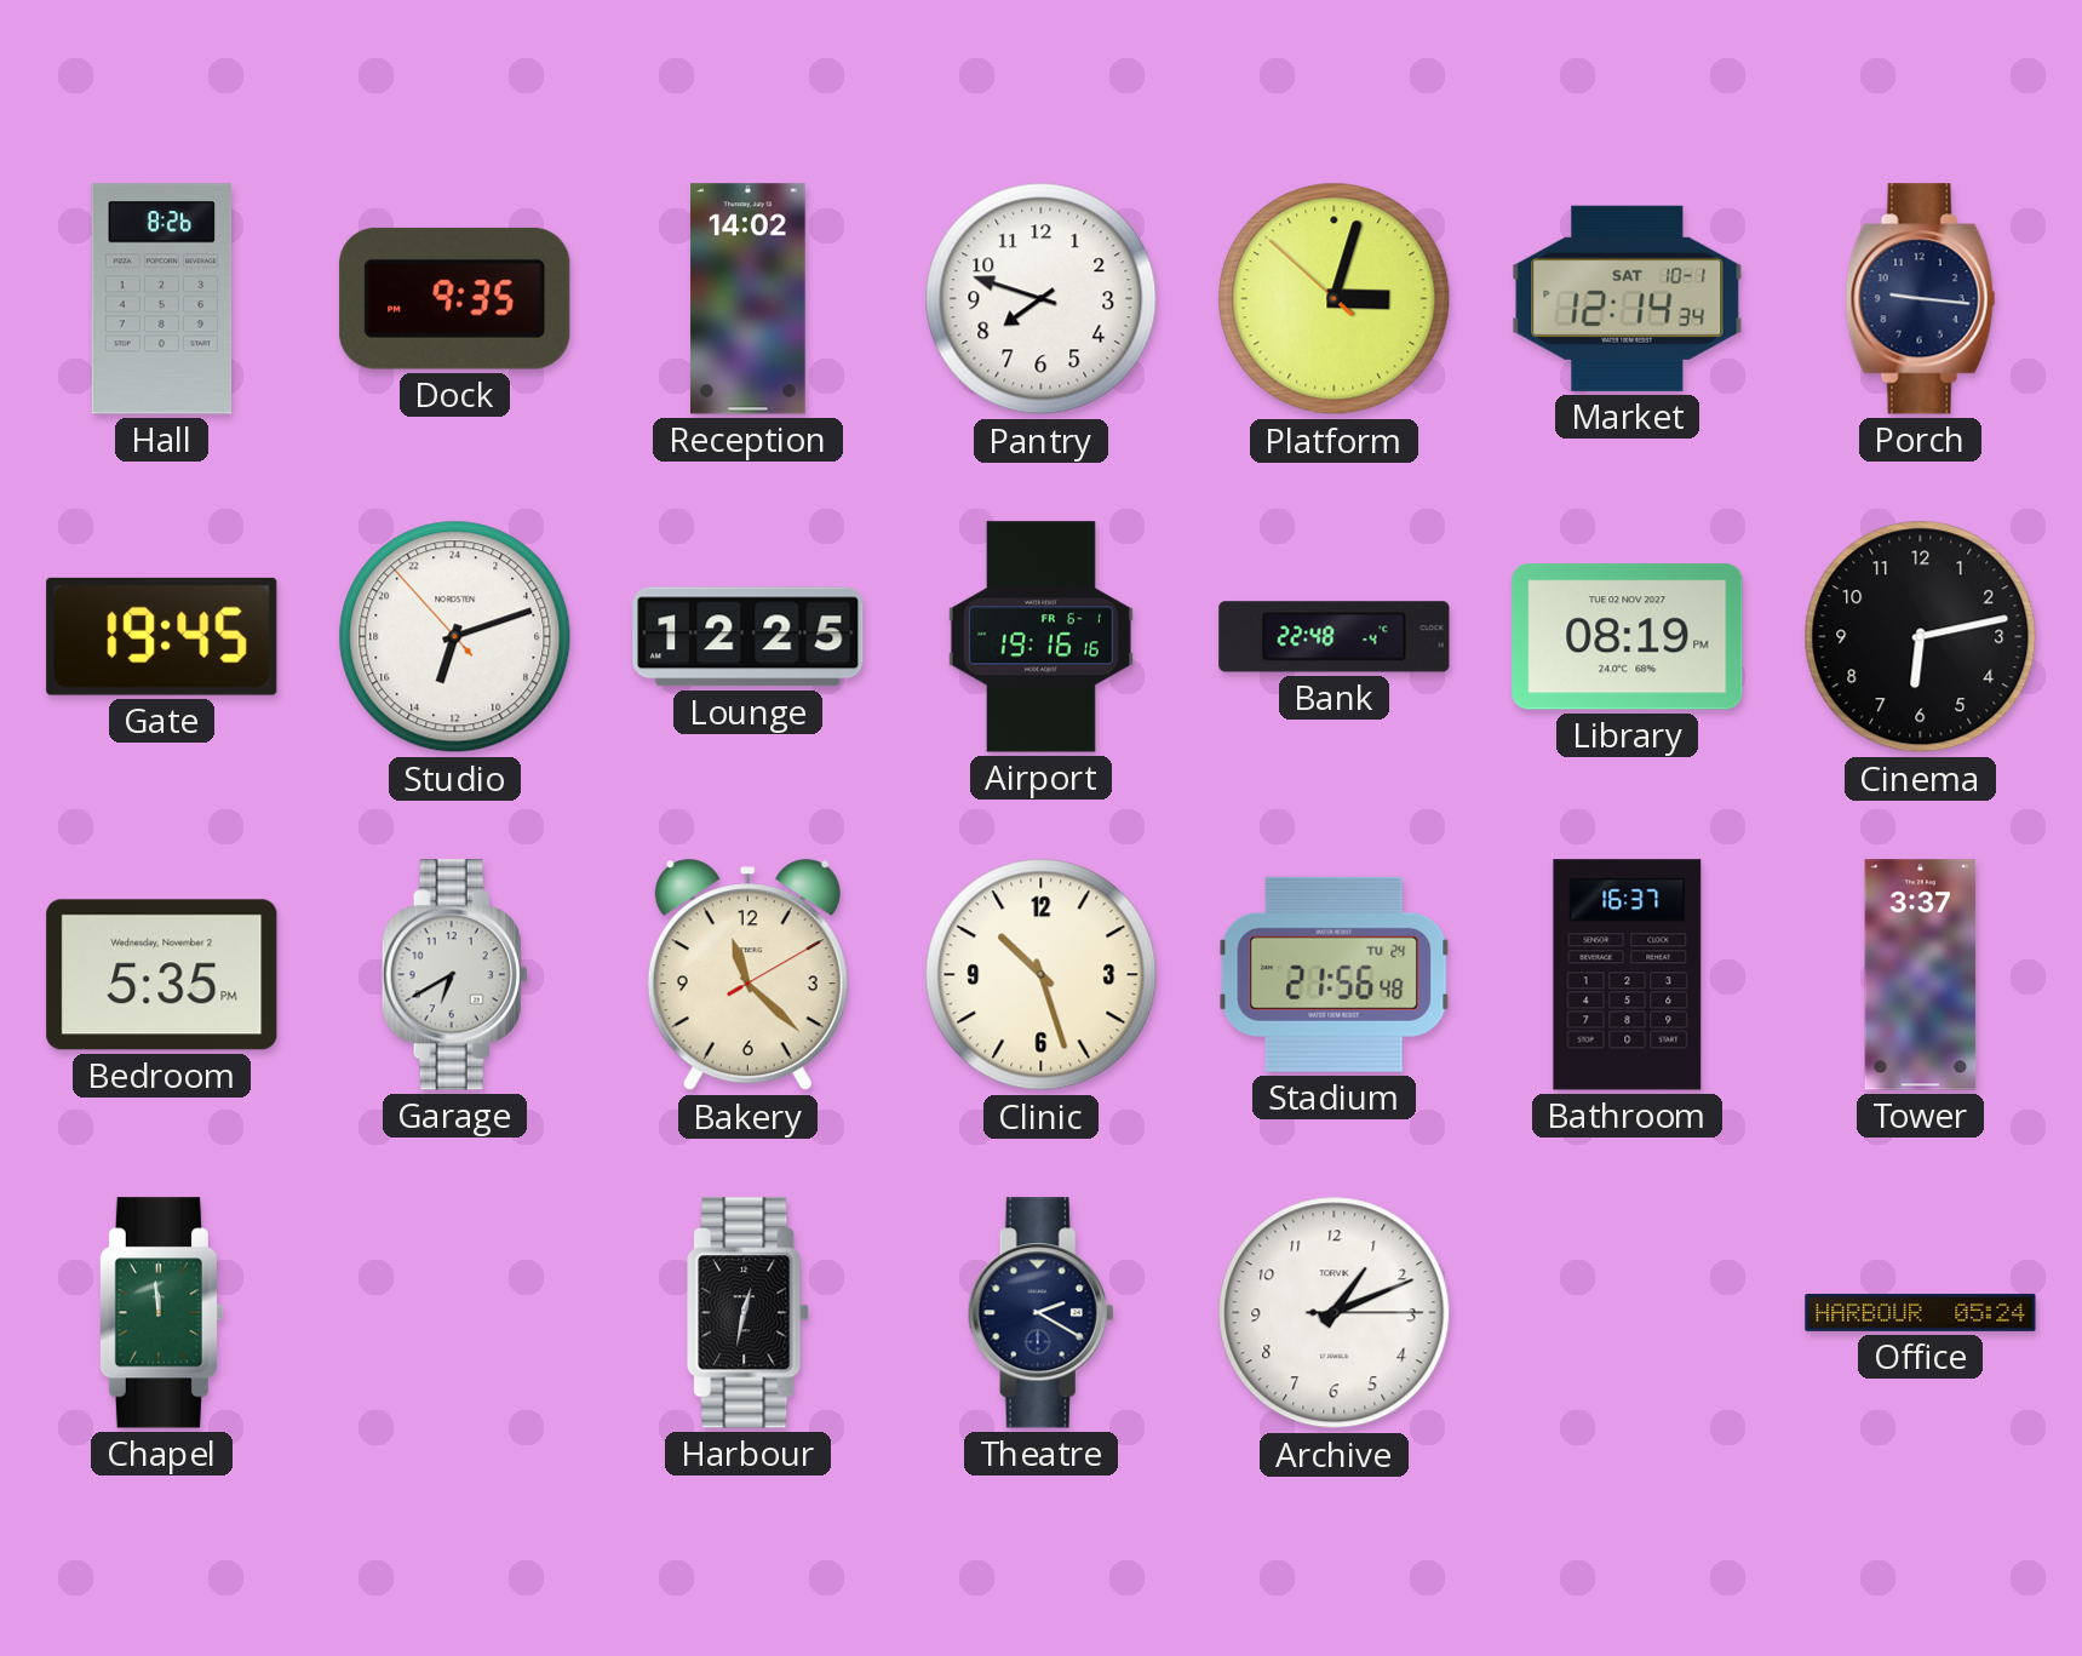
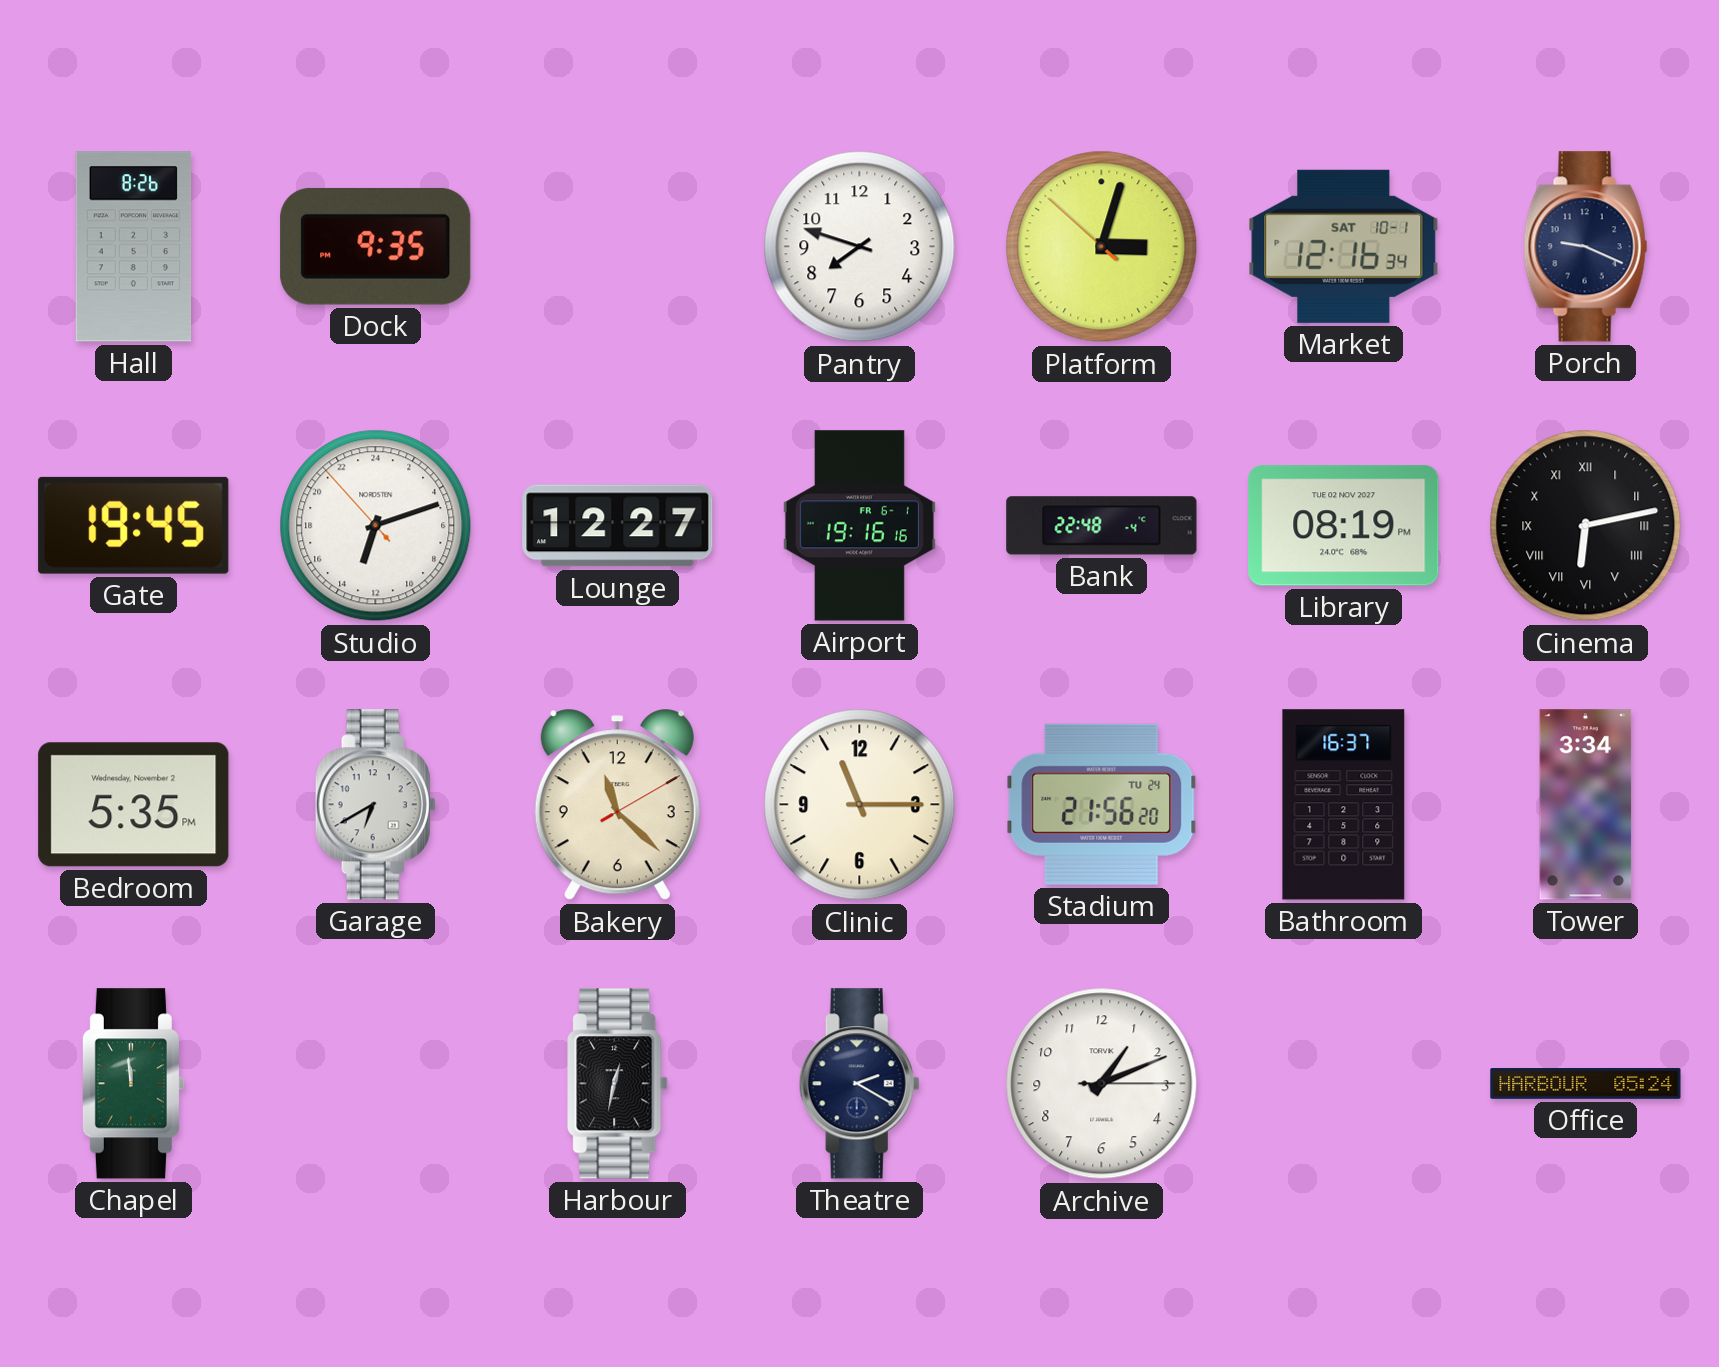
Reception: 14:02 -> none
Market: 12:14 -> 12:16
Porch: 9:16 -> 9:19
Lounge: 12:25 -> 12:27
Cinema numerals: Arabic -> Roman
Clinic: 10:27 -> 11:15
Stadium: 21:56:48 -> 21:56:20
Tower: 3:37 -> 3:34
